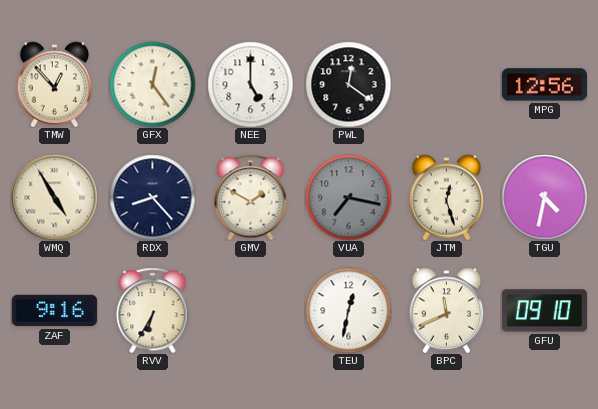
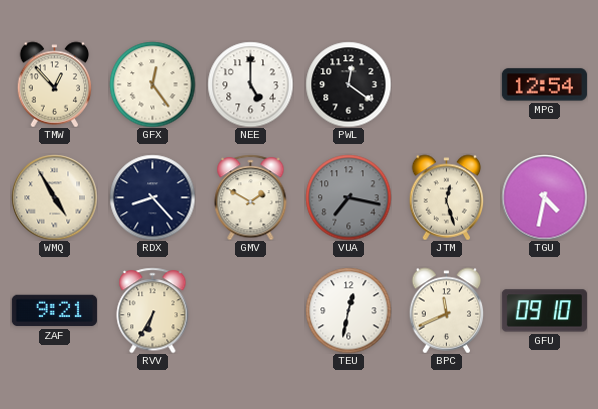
MPG: 12:56 -> 12:54
ZAF: 9:16 -> 9:21
